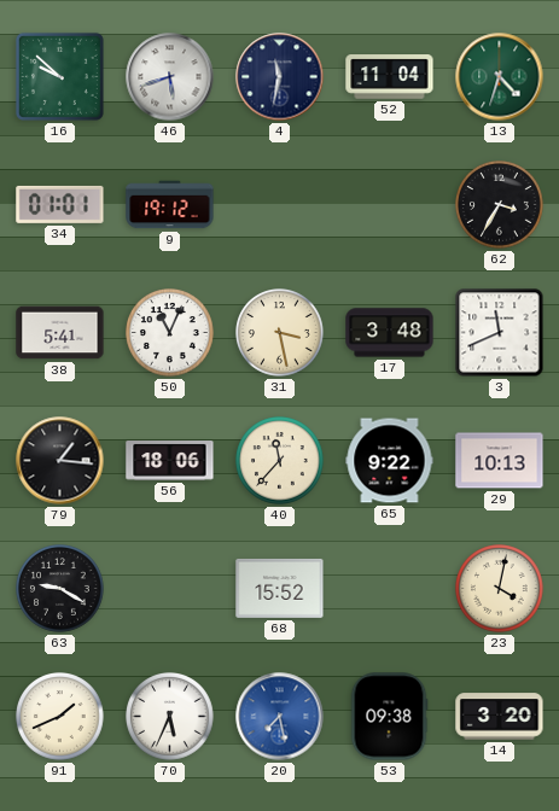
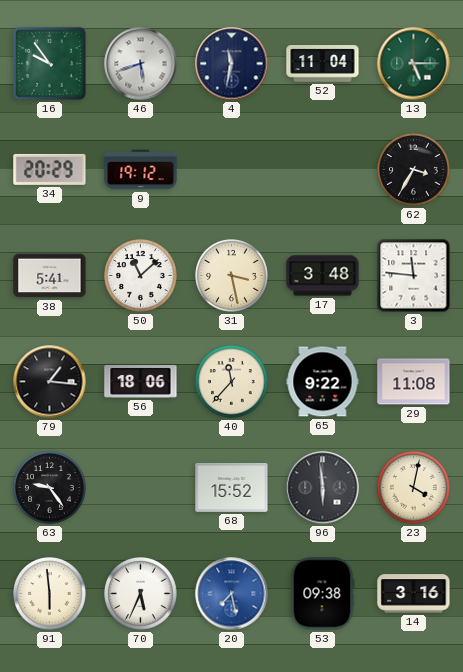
16: 9:52 -> 9:54
13: 4:33 -> 5:15
34: 01:01 -> 20:29
50: 11:04 -> 11:08
3: 11:41 -> 11:46
29: 10:13 -> 11:08
63: 9:20 -> 9:24
96: none -> 5:59
91: 1:41 -> 5:59
14: 3:20 -> 3:16
